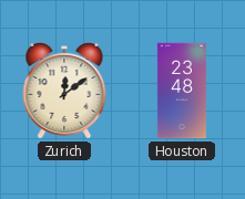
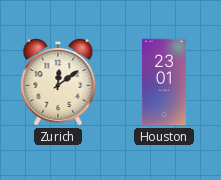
Houston: 23:48 -> 23:01
